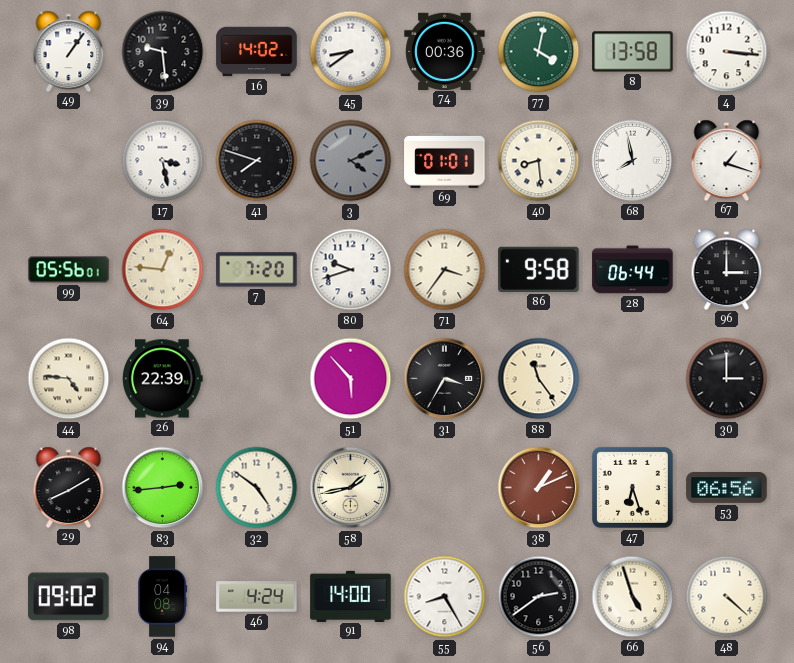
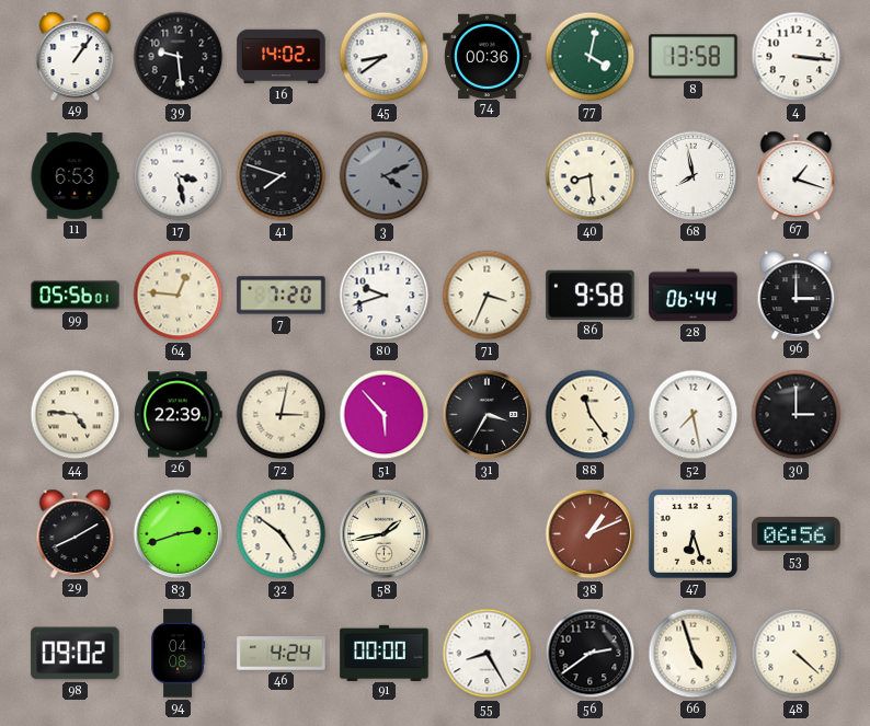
11: none -> 6:53
69: 01:01 -> none
71: 3:36 -> 3:34
72: none -> 3:02
52: none -> 7:28
83: 2:44 -> 2:42
91: 14:00 -> 00:00
